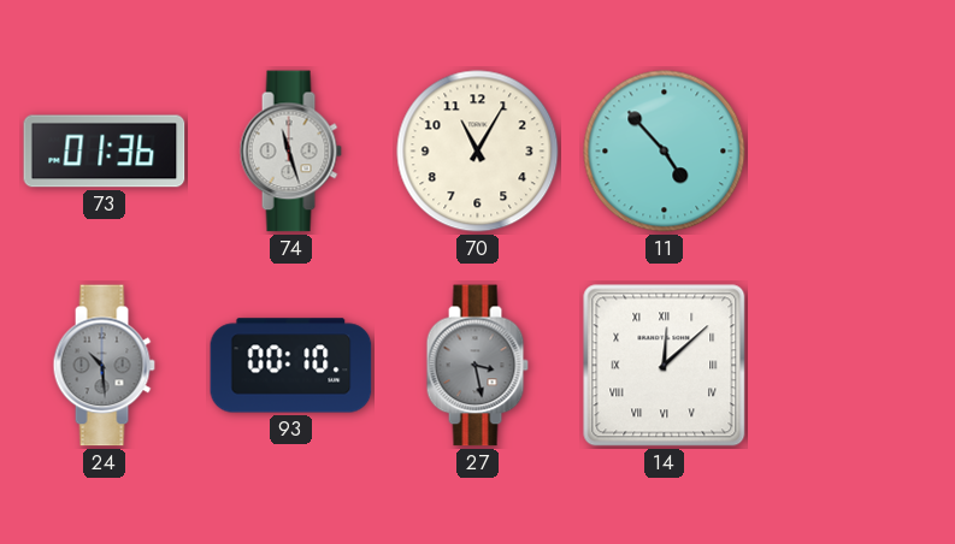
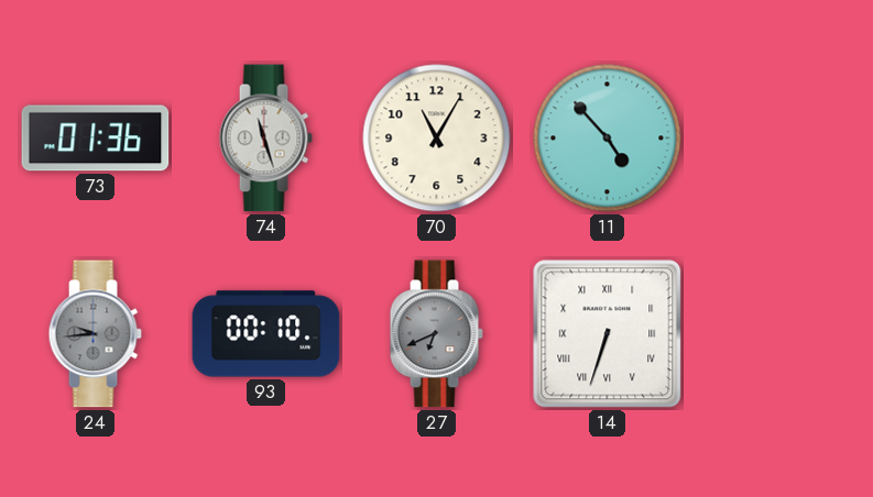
24: 10:29 -> 9:44
27: 3:28 -> 6:41
14: 12:08 -> 6:33
